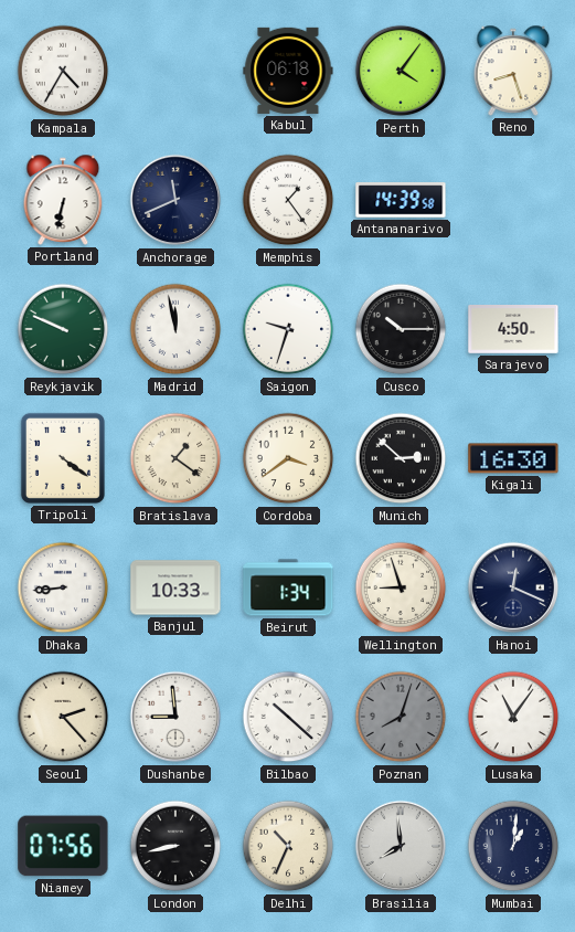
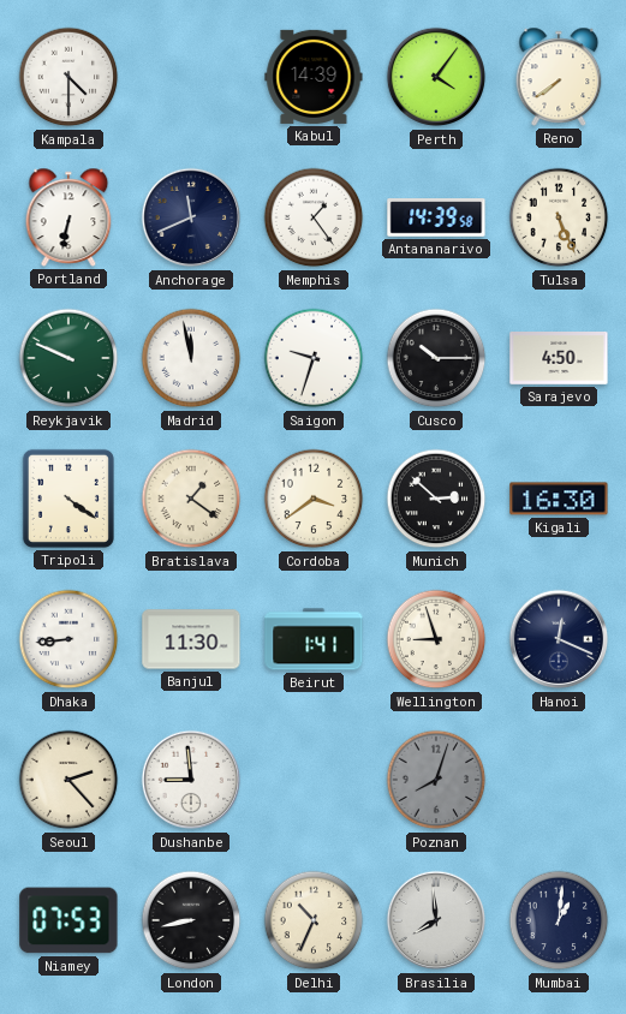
Kampala: 4:35 -> 4:30
Kabul: 06:18 -> 14:39
Reno: 8:27 -> 7:39
Tulsa: none -> 5:26
Banjul: 10:33 -> 11:30
Beirut: 1:34 -> 1:41
Bilbao: 10:22 -> none
Lusaka: 11:06 -> none
Niamey: 07:56 -> 07:53
